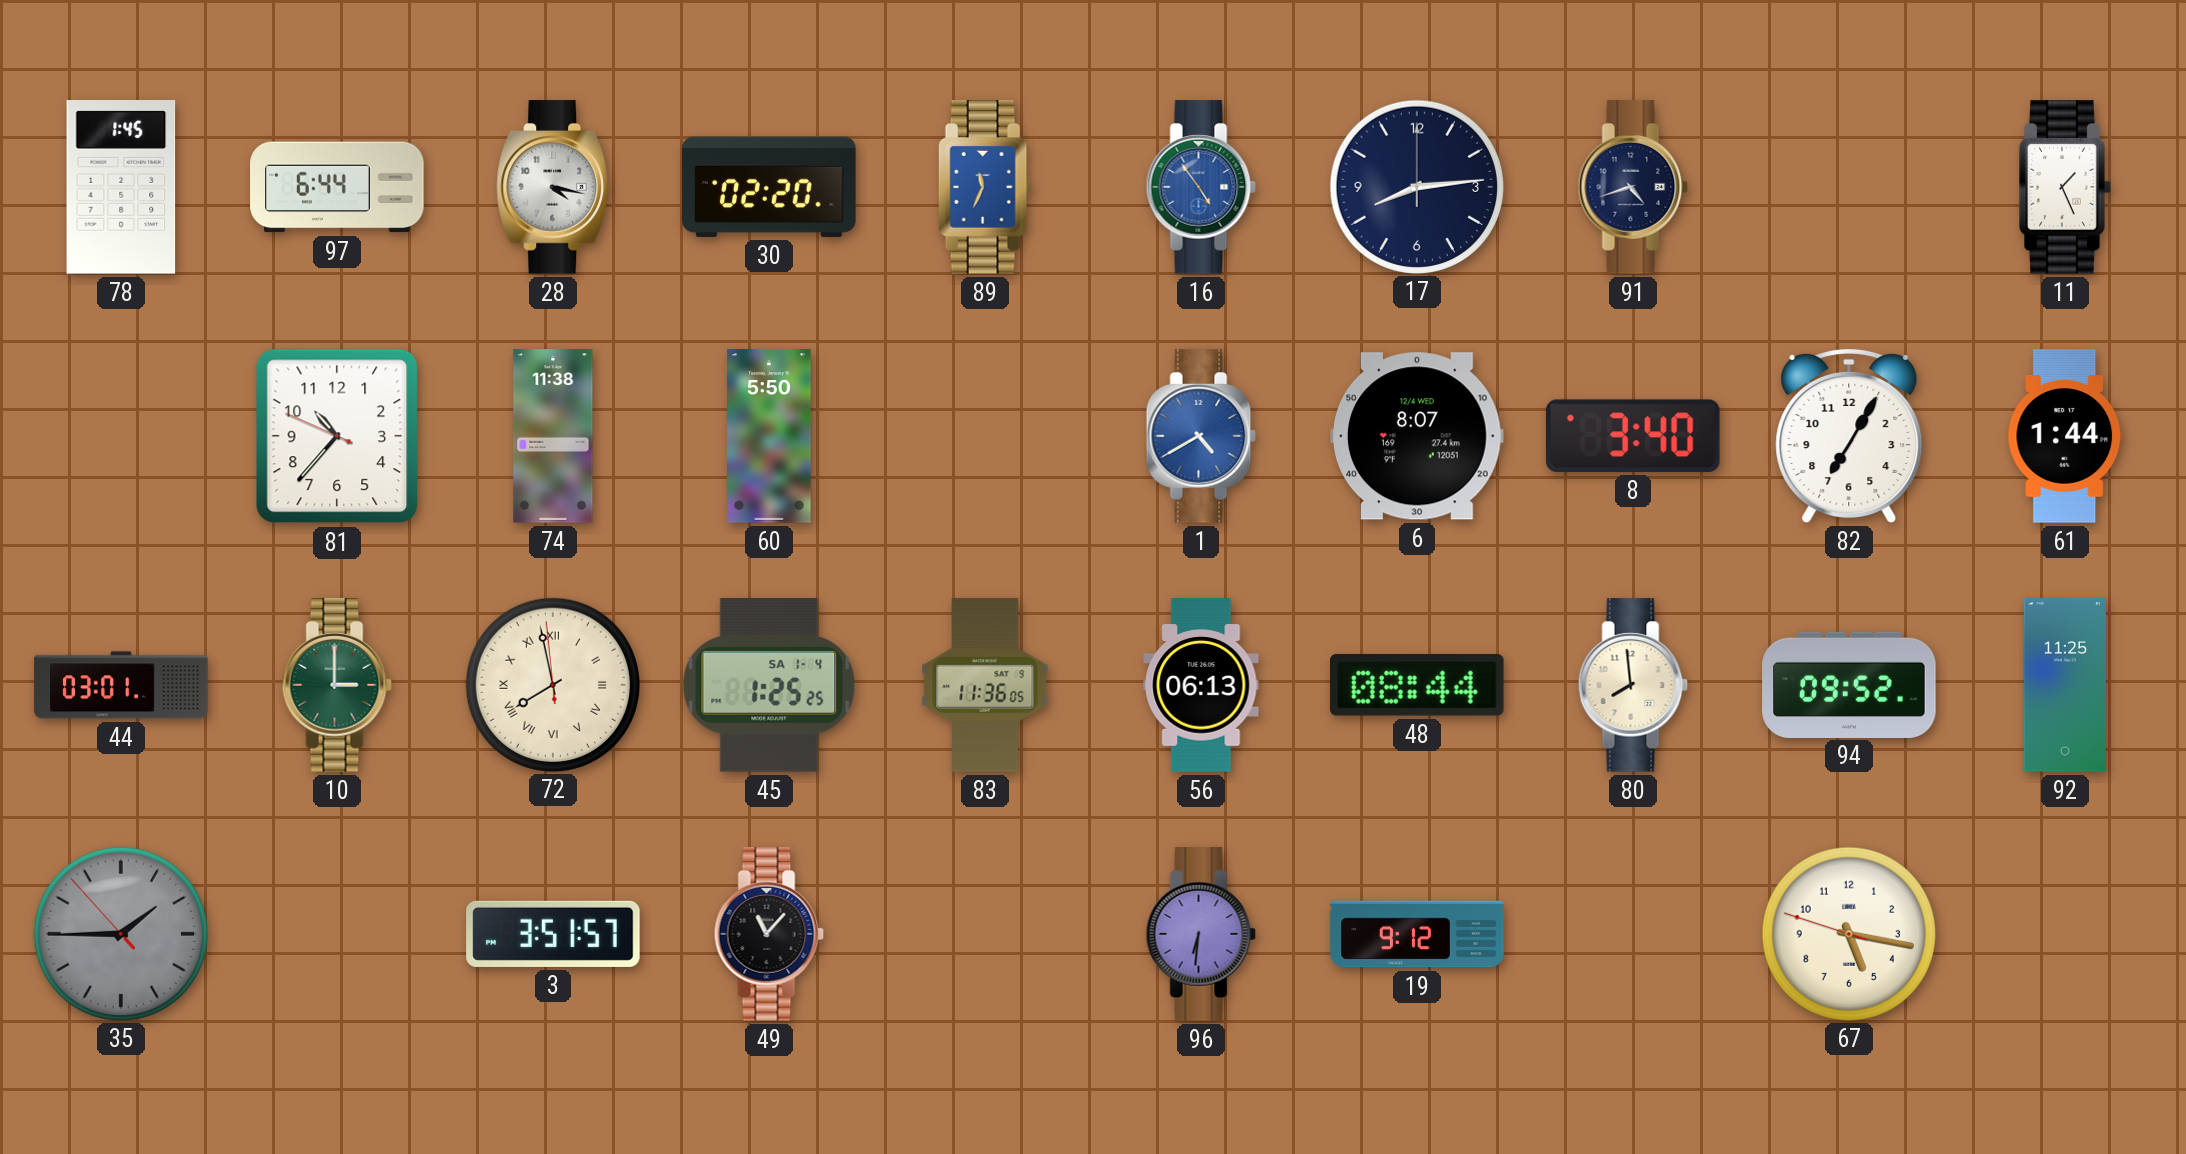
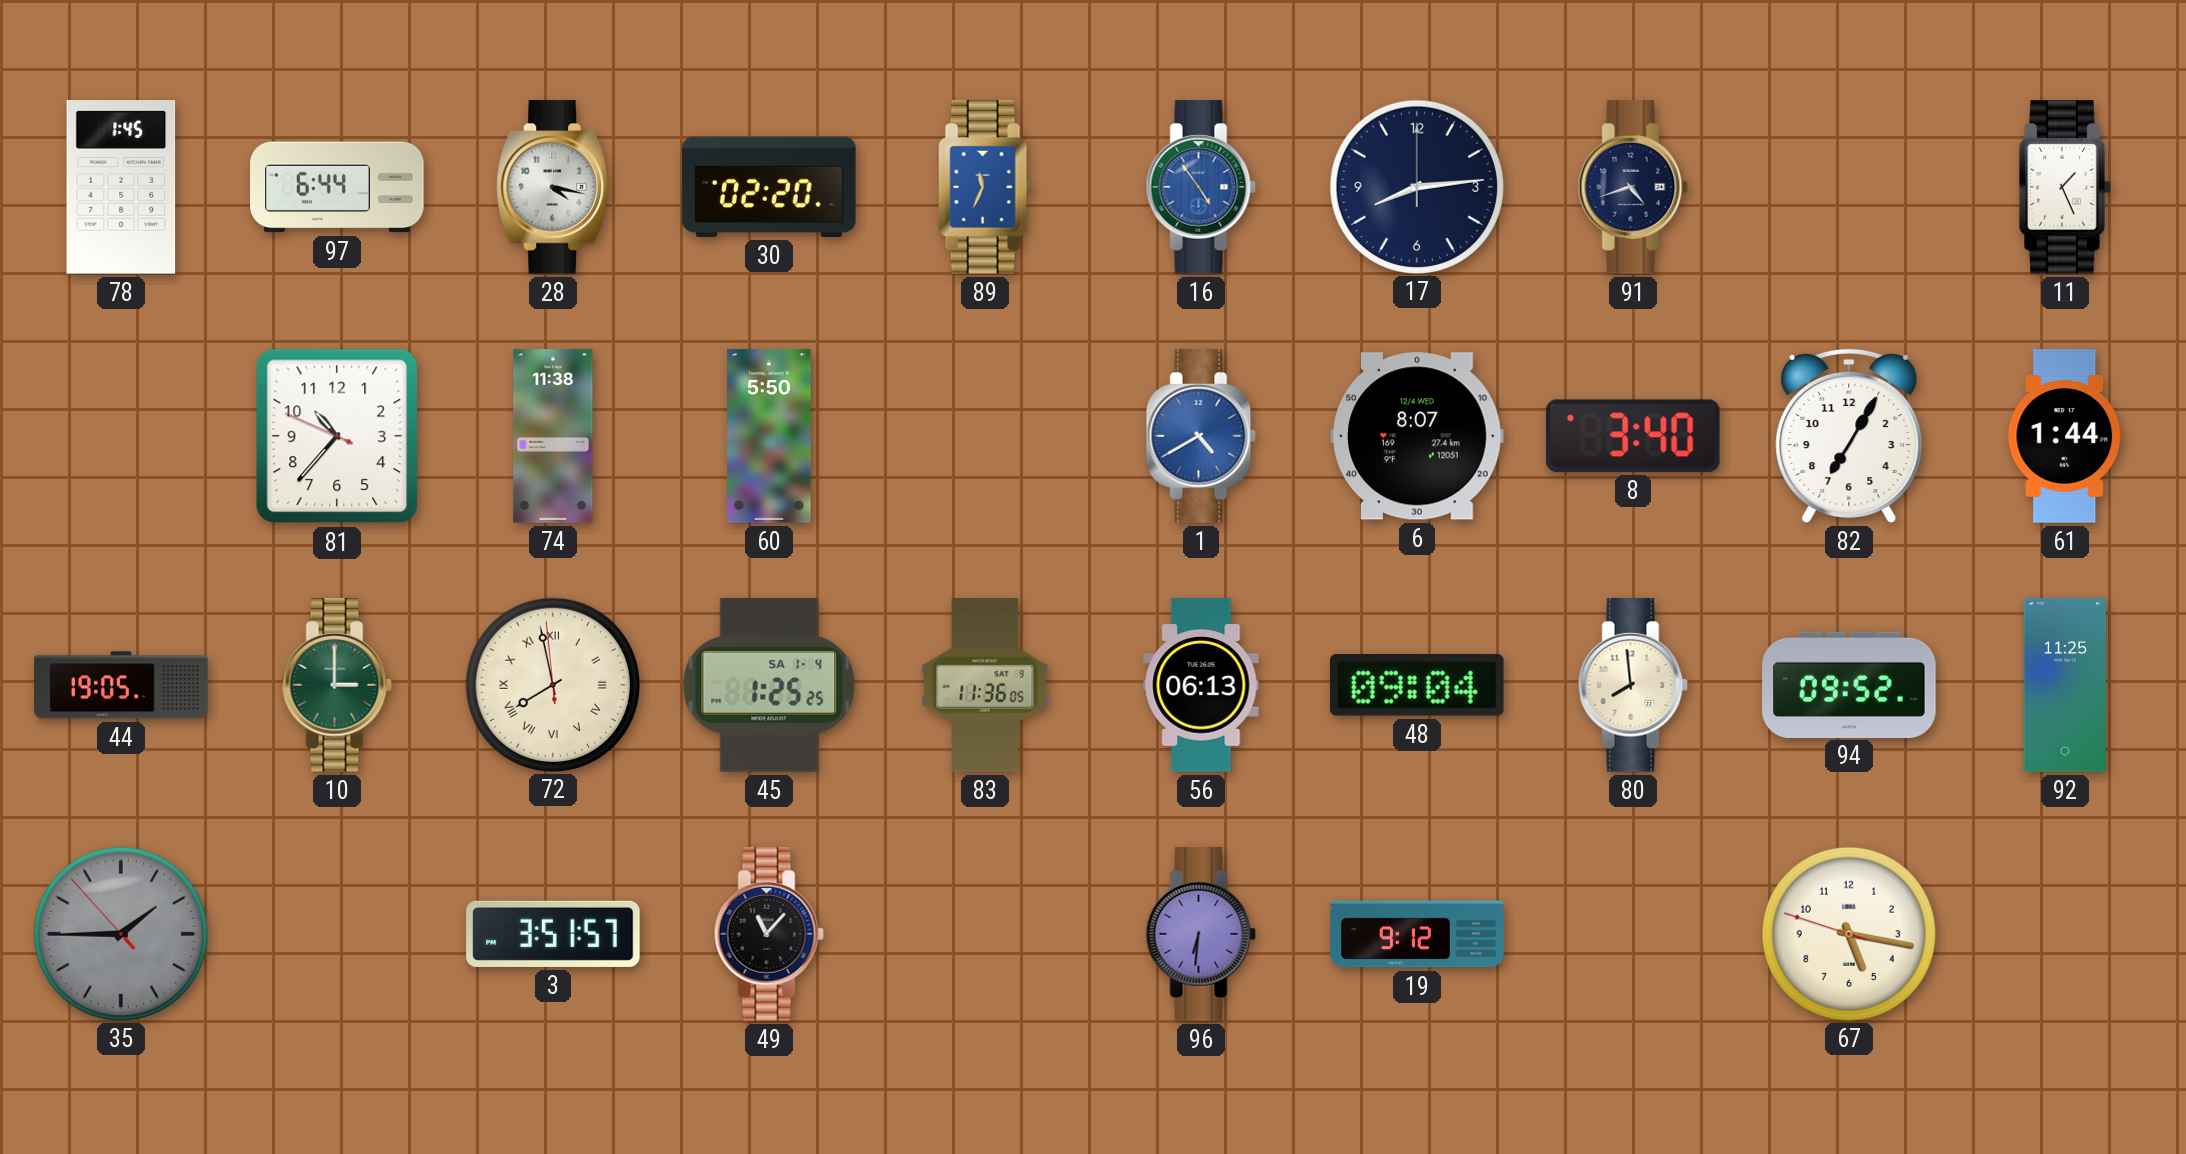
44: 03:01 -> 19:05
48: 08:44 -> 09:04
